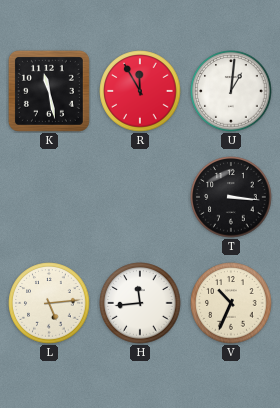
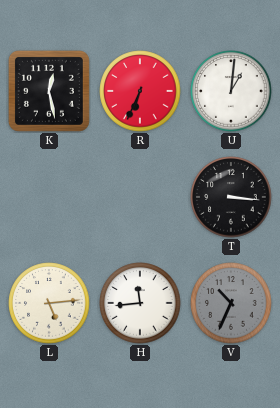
K: 11:28 -> 12:28
R: 11:55 -> 6:34
V dial: cream -> grey
